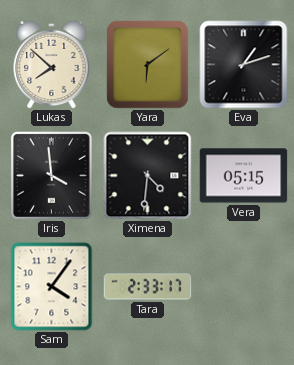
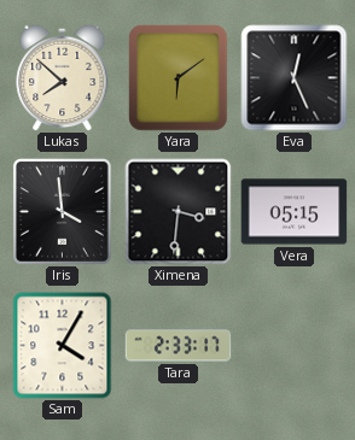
Eva: 1:12 -> 12:26
Ximena: 4:31 -> 3:31
Sam: 4:06 -> 4:05
